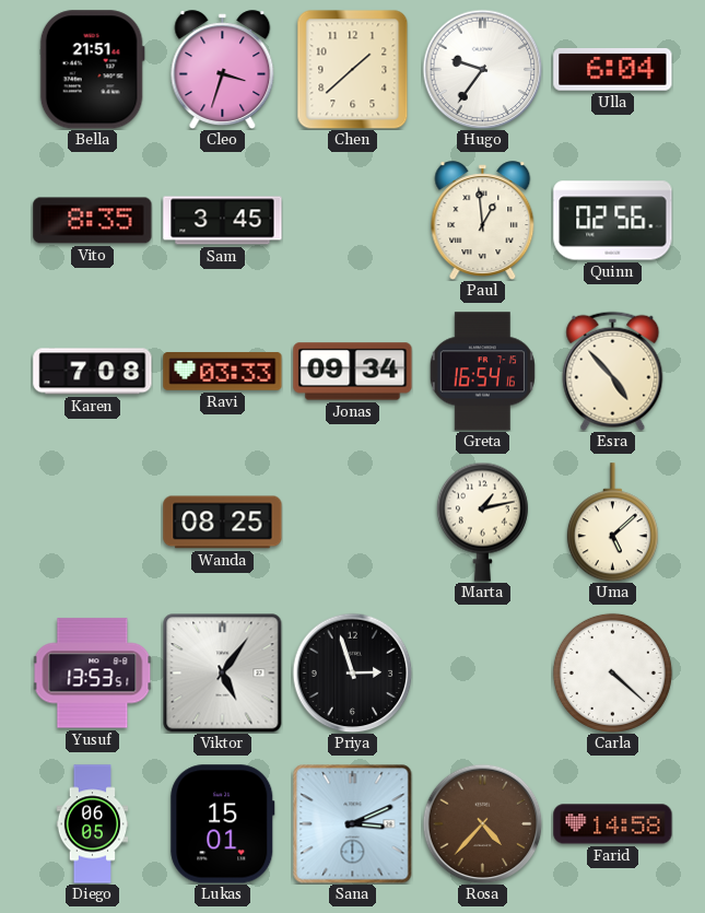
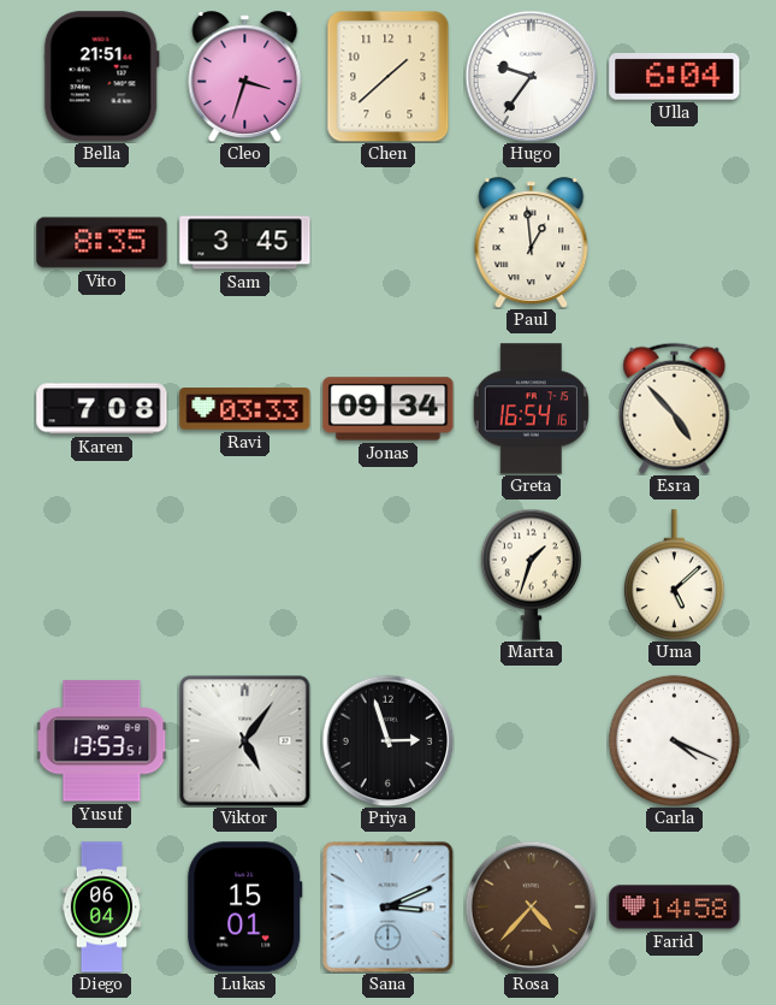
Quinn: 02:56 -> none
Wanda: 08:25 -> none
Marta: 1:13 -> 1:33
Carla: 4:22 -> 4:19
Diego: 06:05 -> 06:04
